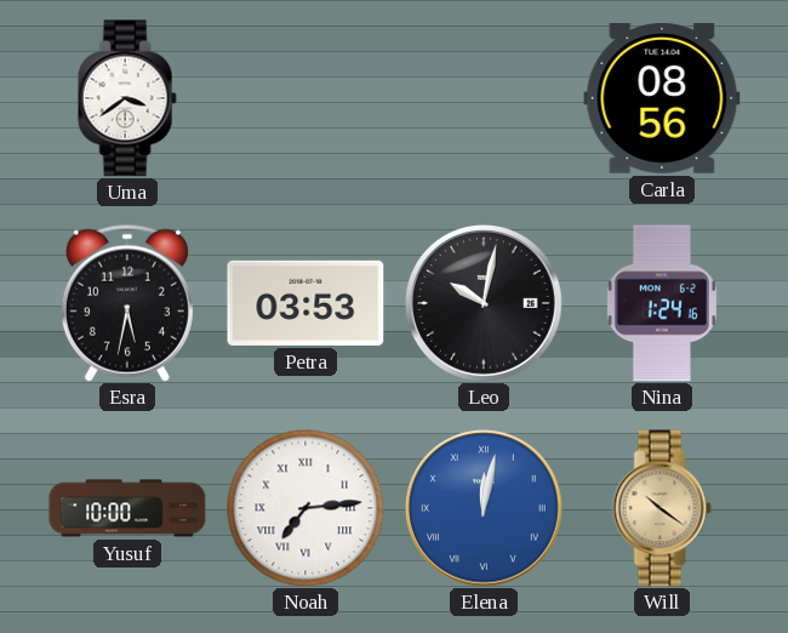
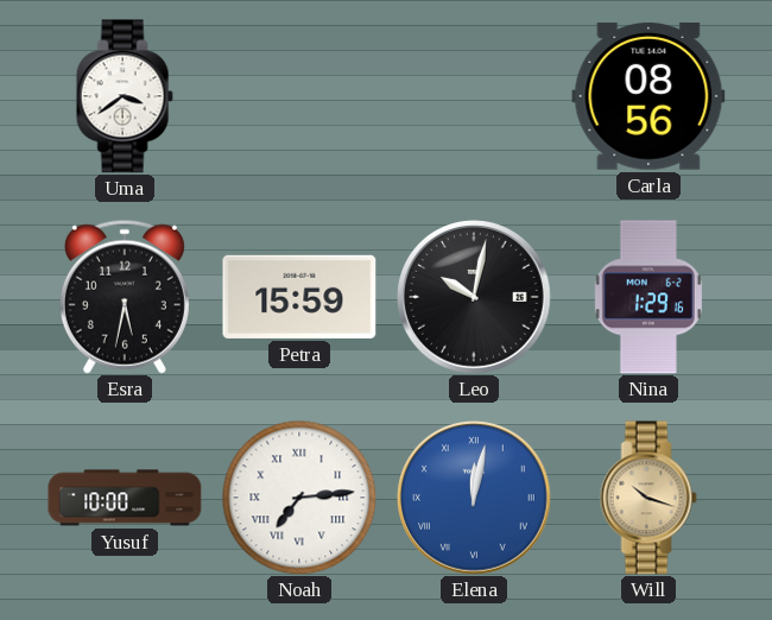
Petra: 03:53 -> 15:59
Nina: 1:24 -> 1:29
Will: 10:21 -> 10:18
